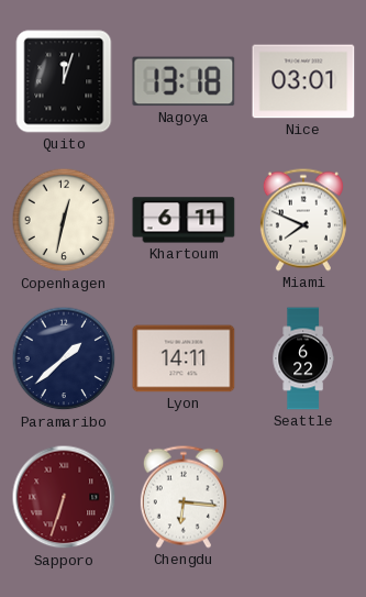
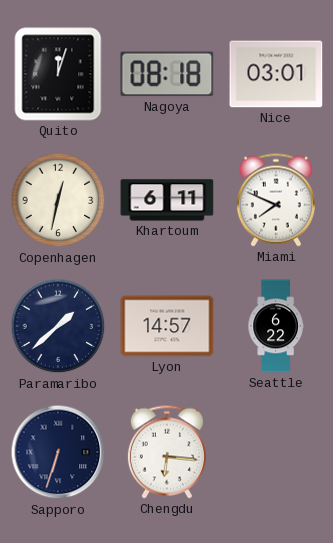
Nagoya: 13:18 -> 08:18
Lyon: 14:11 -> 14:57
Sapporo dial: burgundy -> navy
